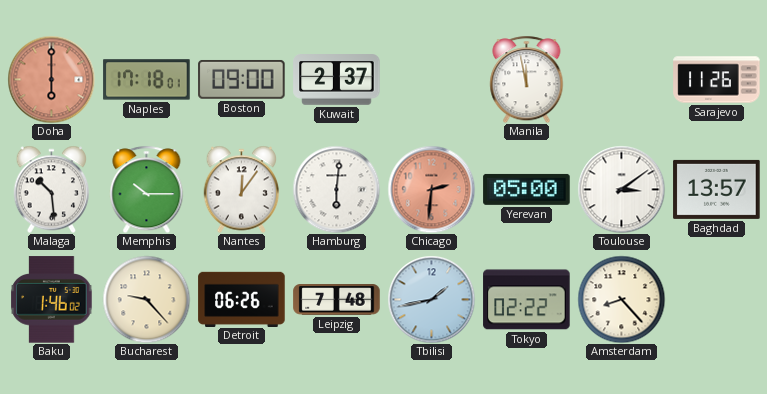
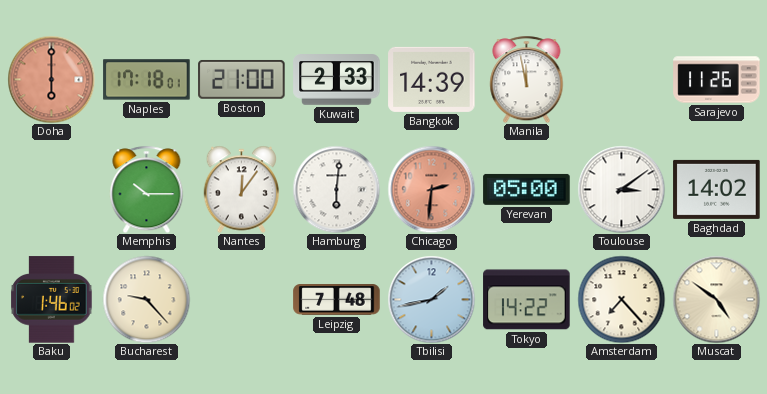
Boston: 09:00 -> 21:00
Kuwait: 2:37 -> 2:33
Bangkok: none -> 14:39
Malaga: 10:29 -> none
Baghdad: 13:57 -> 14:02
Detroit: 06:26 -> none
Tokyo: 02:22 -> 14:22
Amsterdam: 8:23 -> 7:23
Muscat: none -> 4:51
